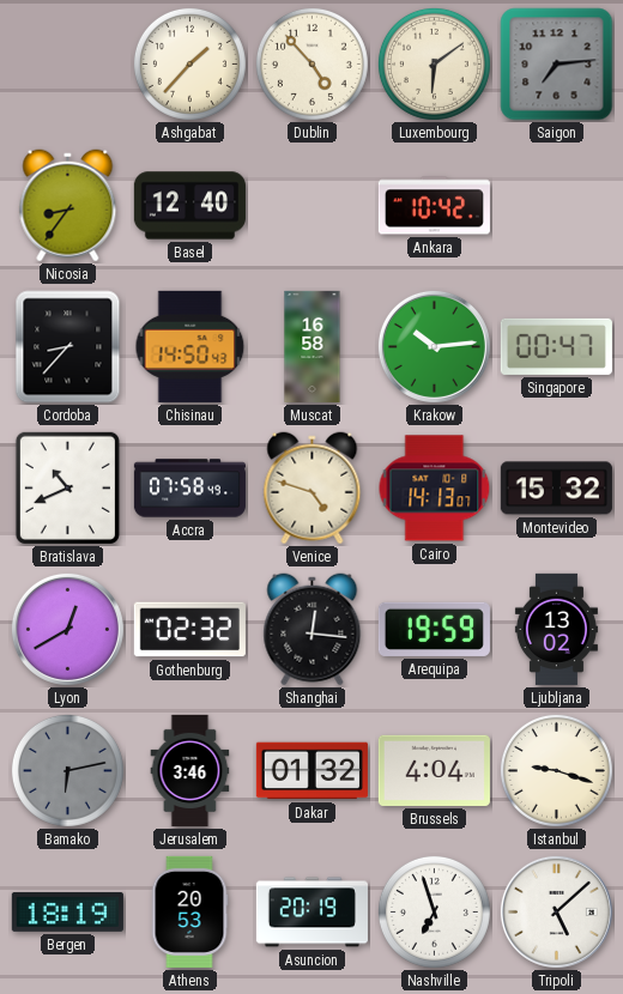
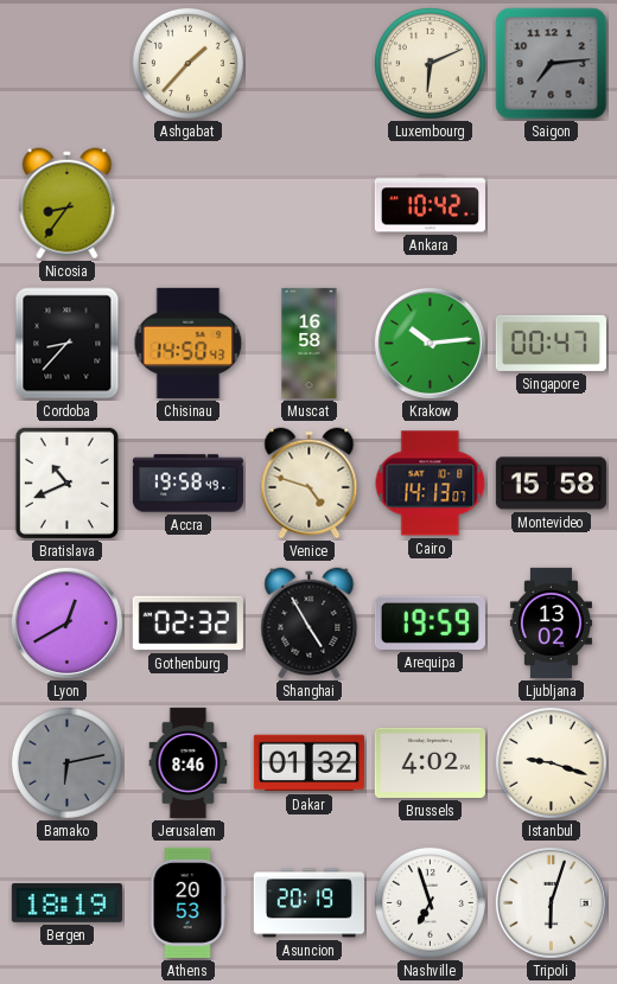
Dublin: 4:53 -> none
Luxembourg: 6:09 -> 6:11
Basel: 12:40 -> none
Accra: 07:58 -> 19:58
Montevideo: 15:32 -> 15:58
Shanghai: 12:16 -> 4:55
Jerusalem: 3:46 -> 8:46
Brussels: 4:04 -> 4:02
Tripoli: 5:08 -> 6:03
